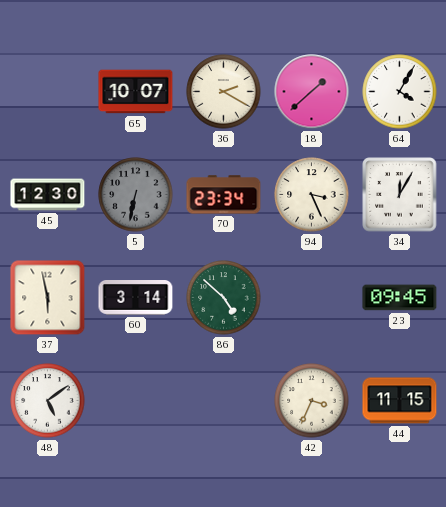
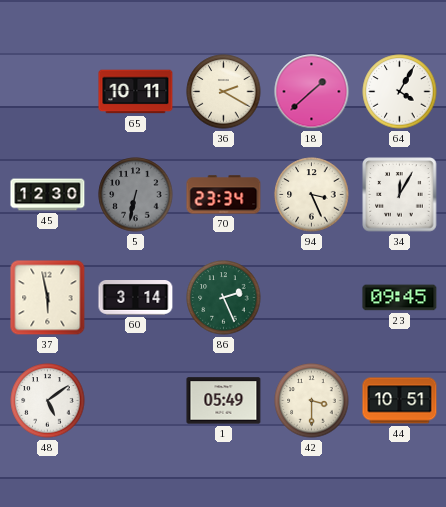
65: 10:07 -> 10:11
86: 4:52 -> 2:26
1: none -> 05:49
42: 3:34 -> 3:30
44: 11:15 -> 10:51
